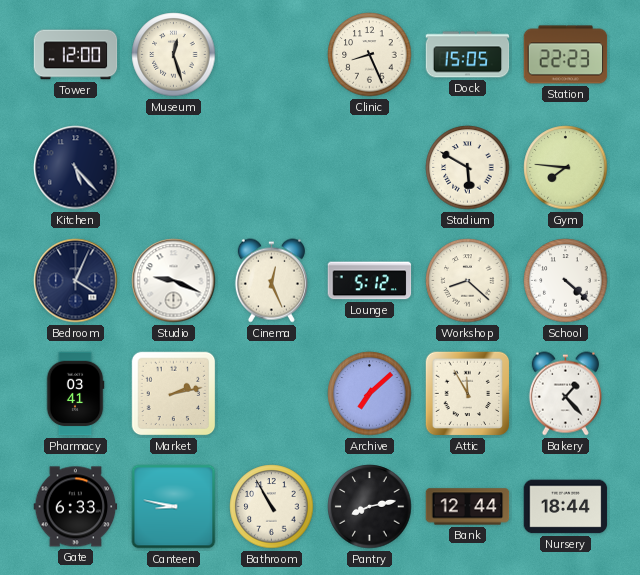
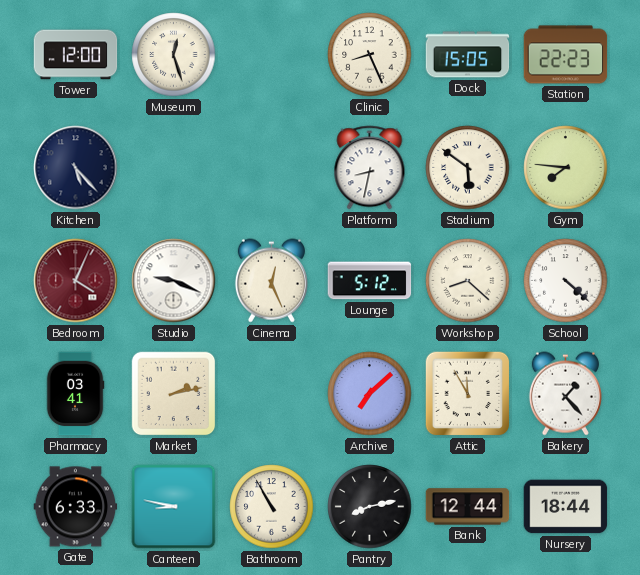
Platform: none -> 8:32
Stadium: 5:50 -> 5:51
Bedroom dial: navy -> burgundy
